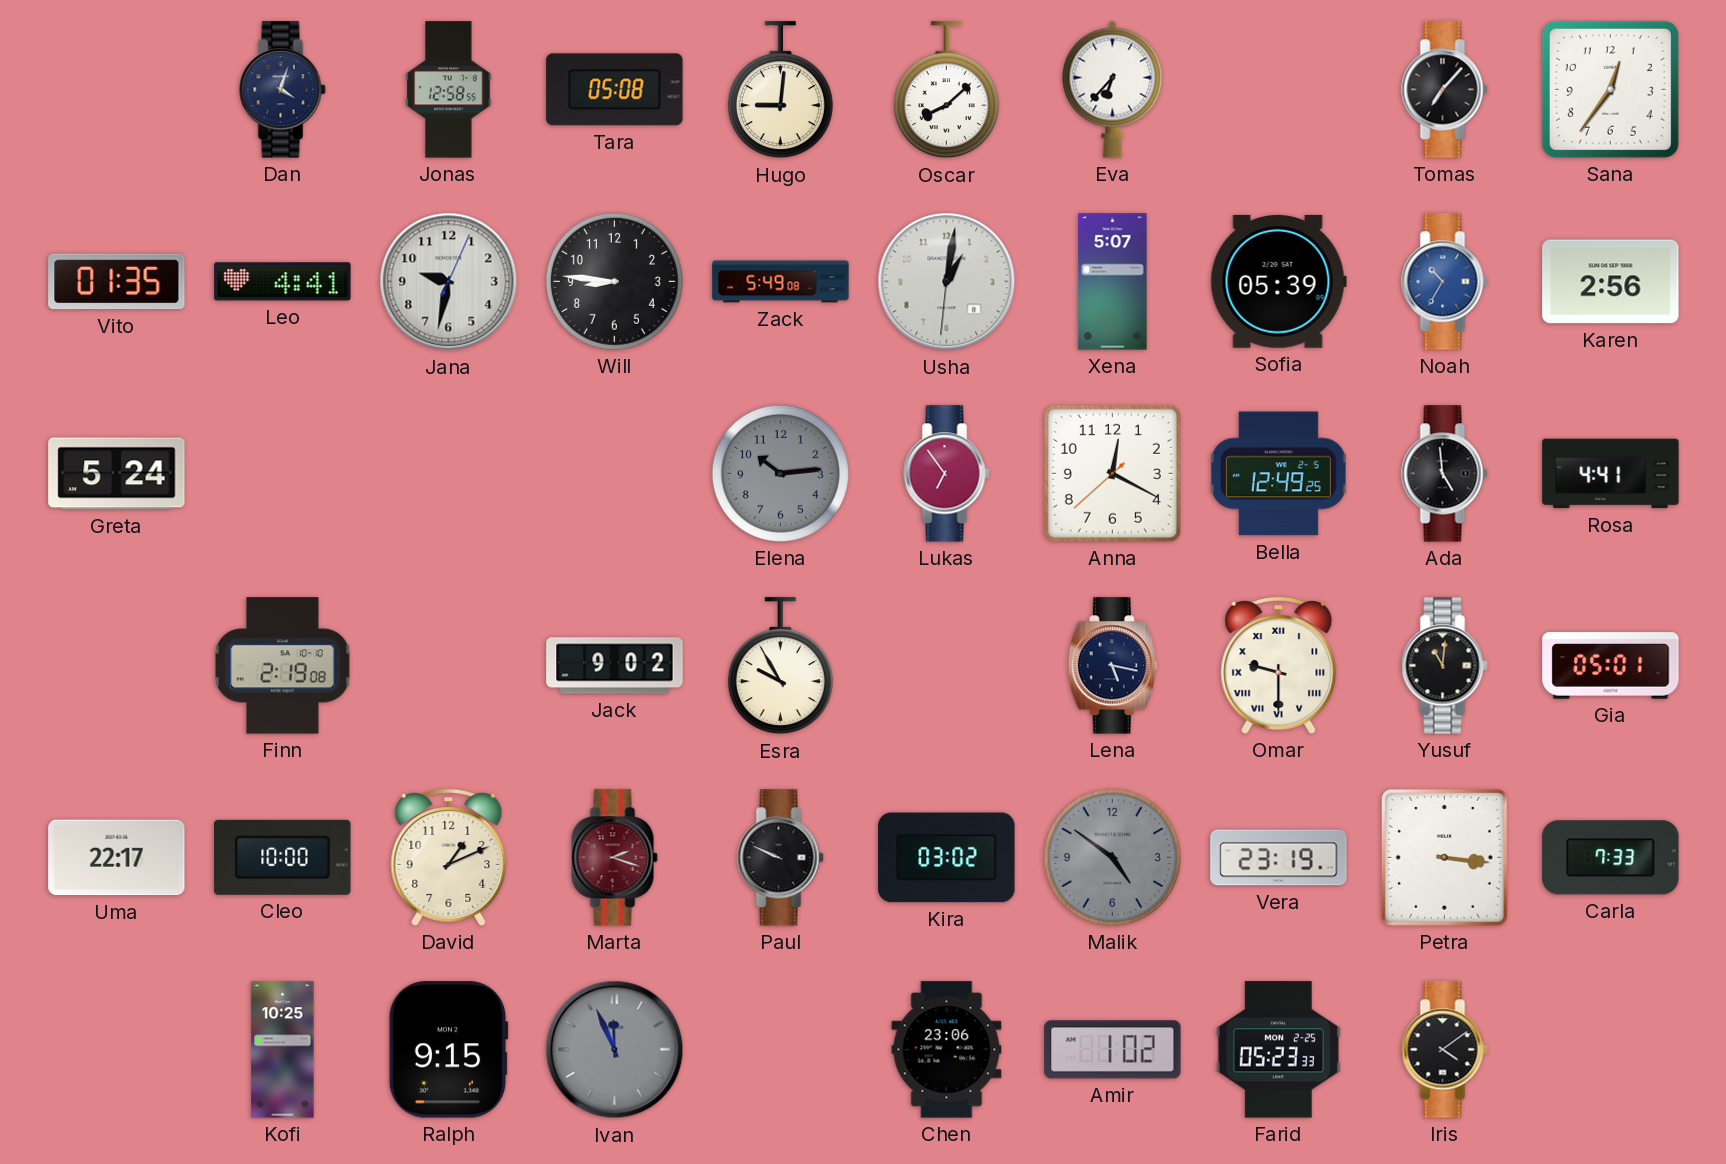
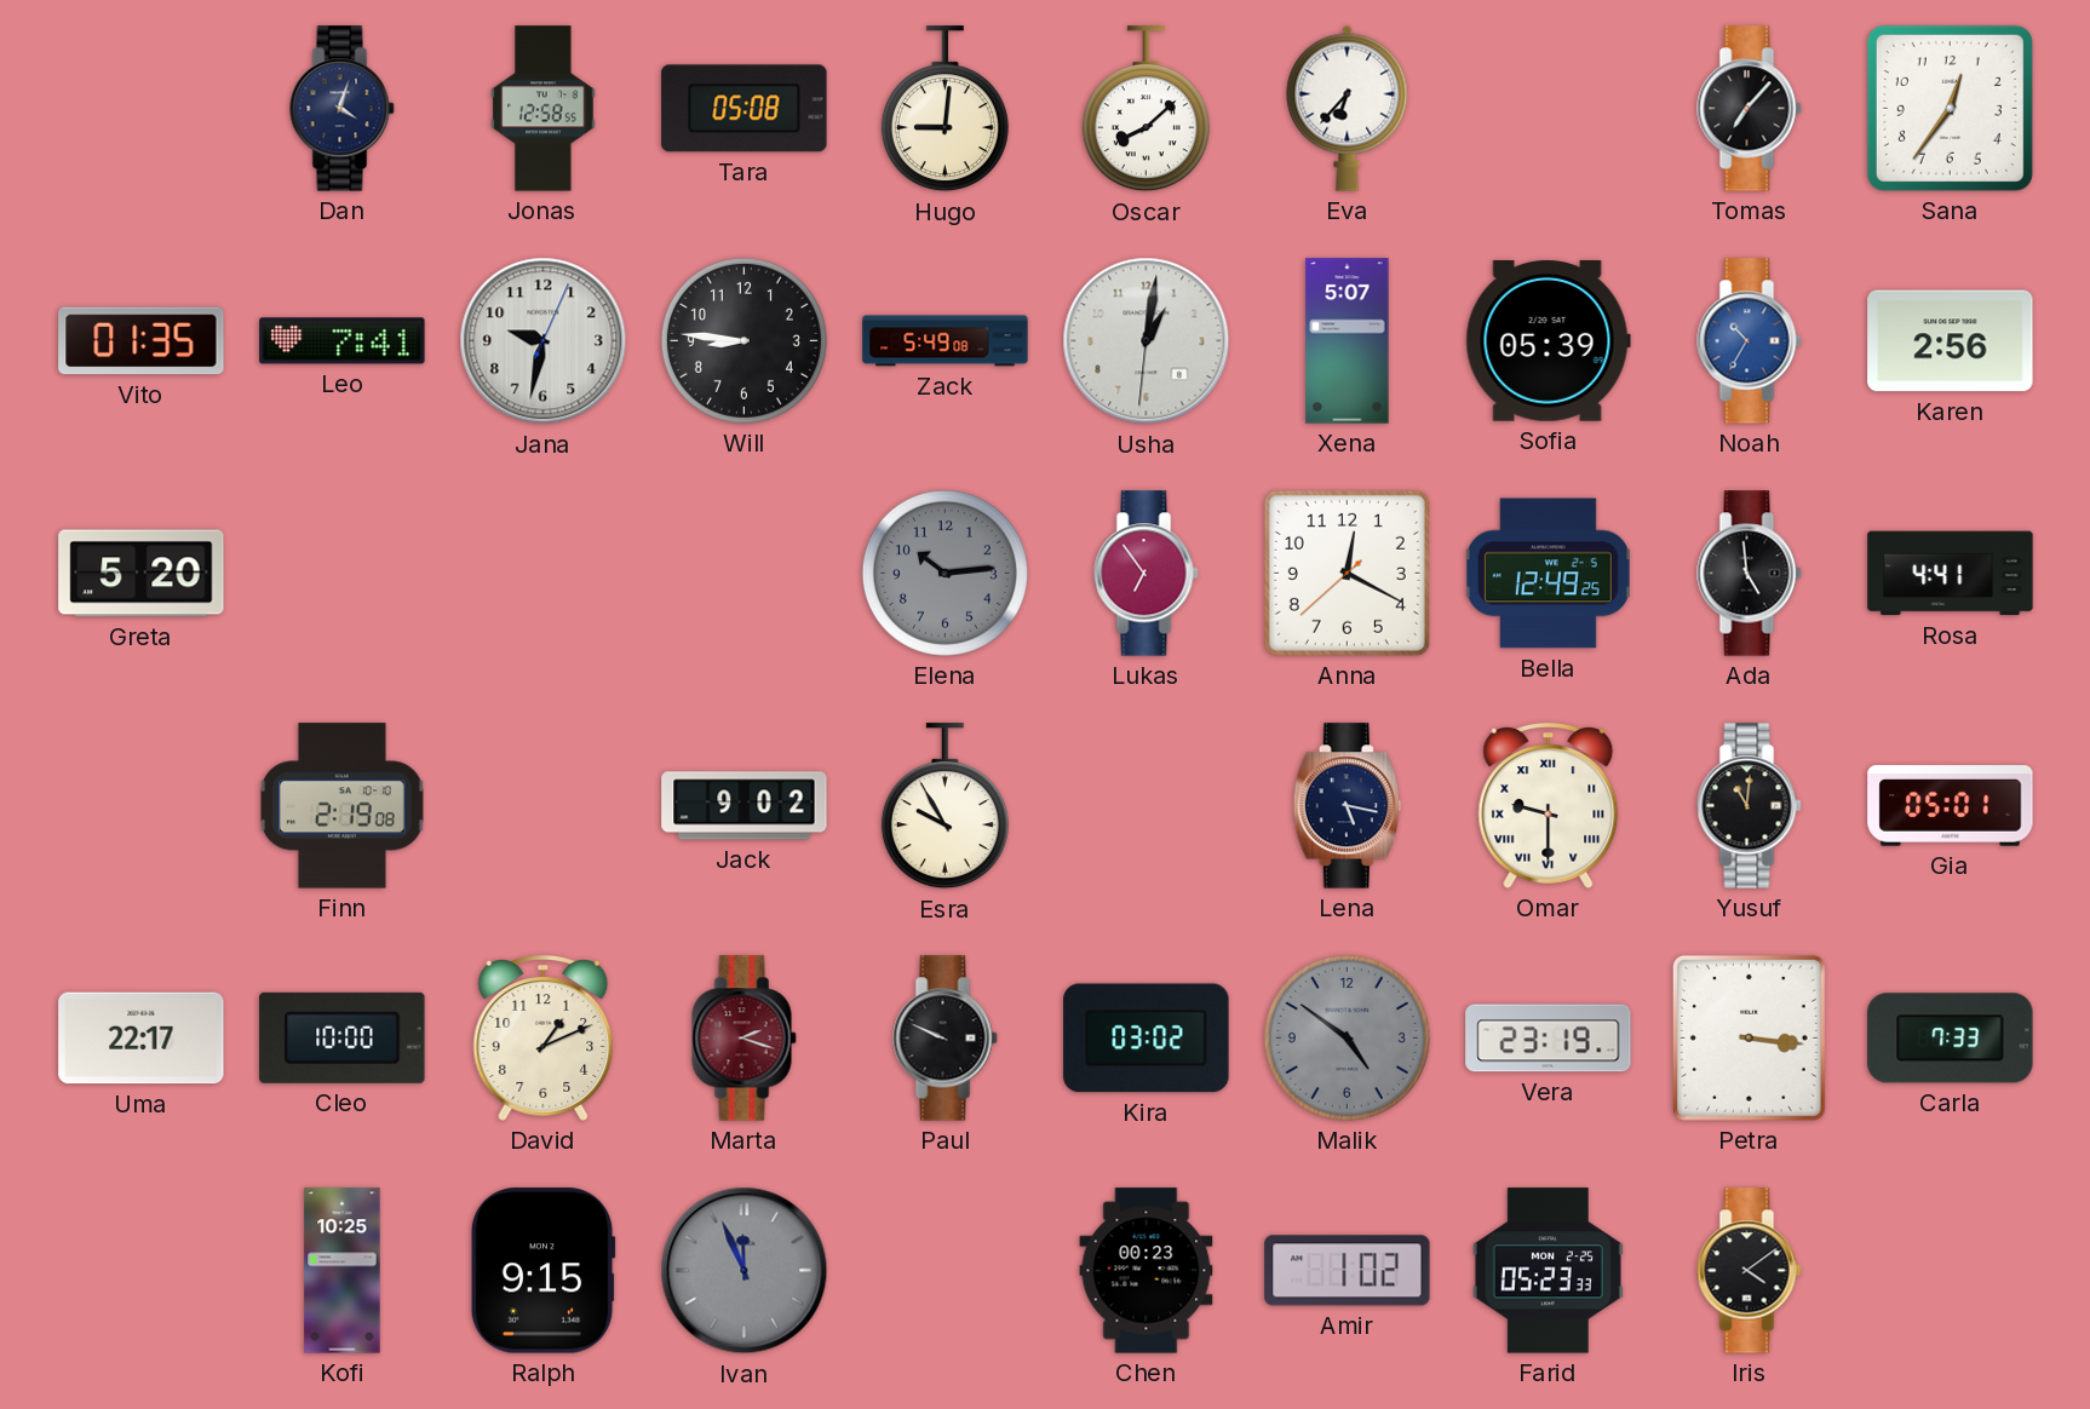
Leo: 4:41 -> 7:41
Greta: 5:24 -> 5:20
Chen: 23:06 -> 00:23
